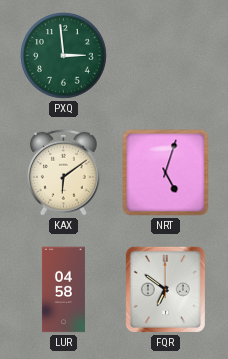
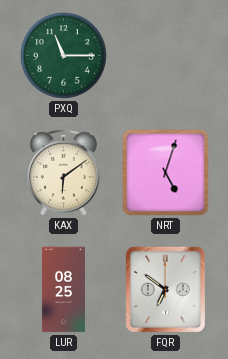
PXQ: 2:59 -> 11:15
LUR: 04:58 -> 08:25
